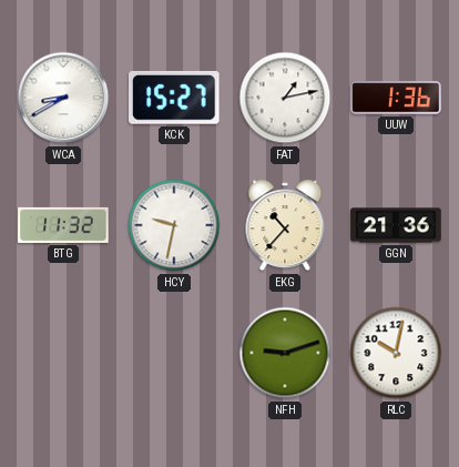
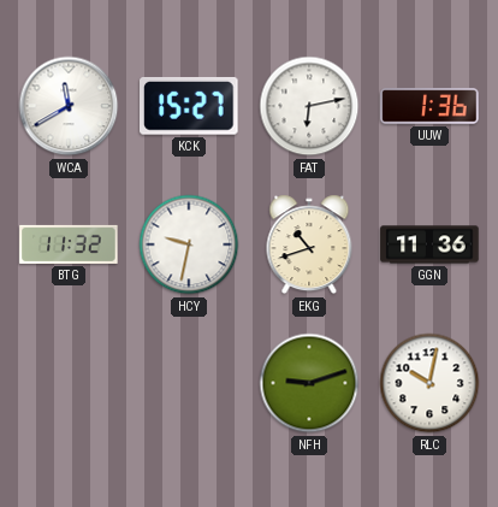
WCA: 8:40 -> 11:40
FAT: 1:13 -> 6:13
EKG: 10:37 -> 10:42
GGN: 21:36 -> 11:36
